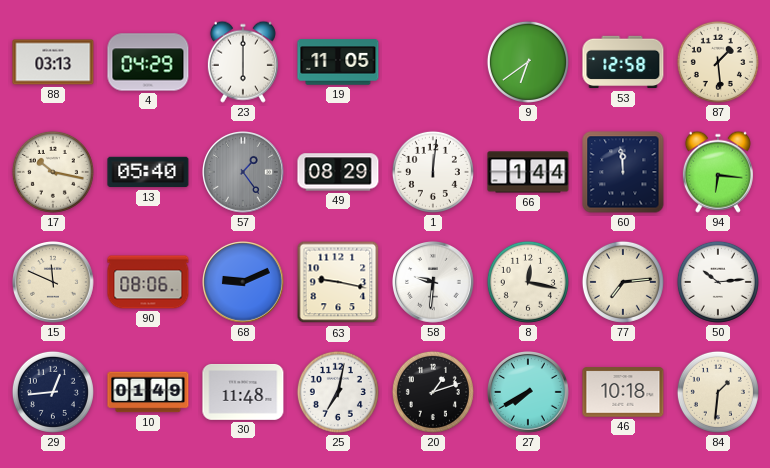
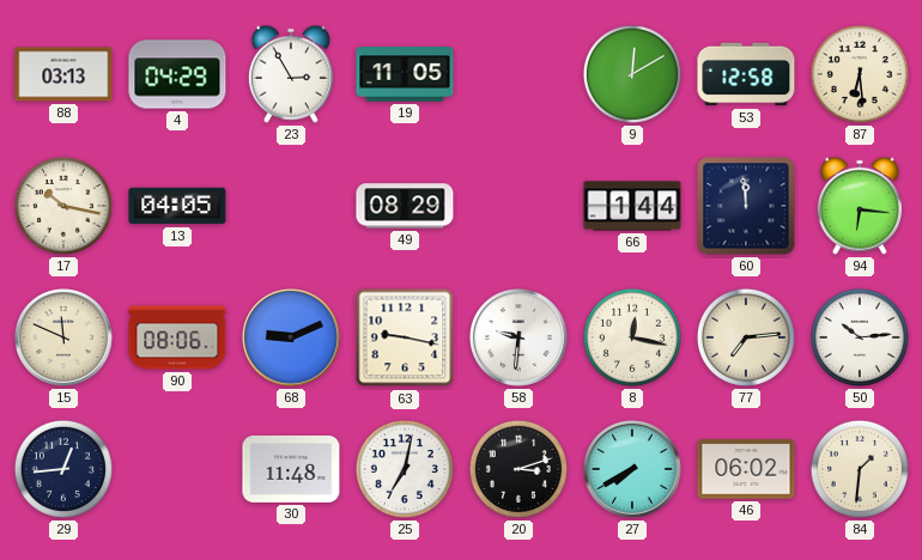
23: 6:00 -> 2:55
9: 6:39 -> 12:10
87: 1:29 -> 6:29
13: 05:40 -> 04:05
57: 1:24 -> none
1: 12:01 -> none
10: 01:49 -> none
20: 1:12 -> 3:12
46: 10:18 -> 06:02
